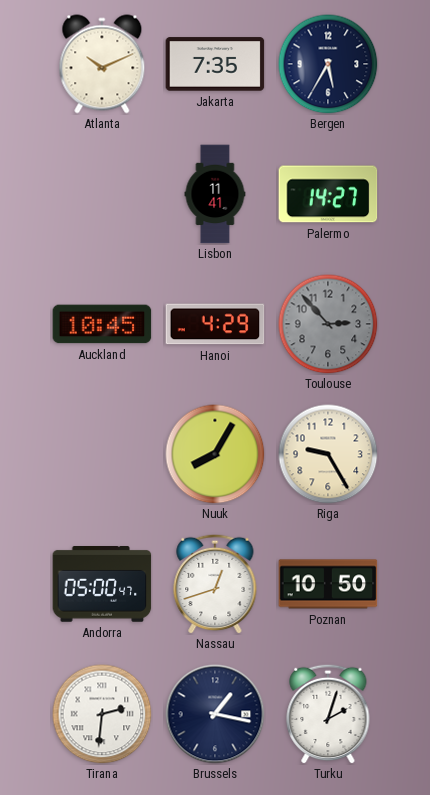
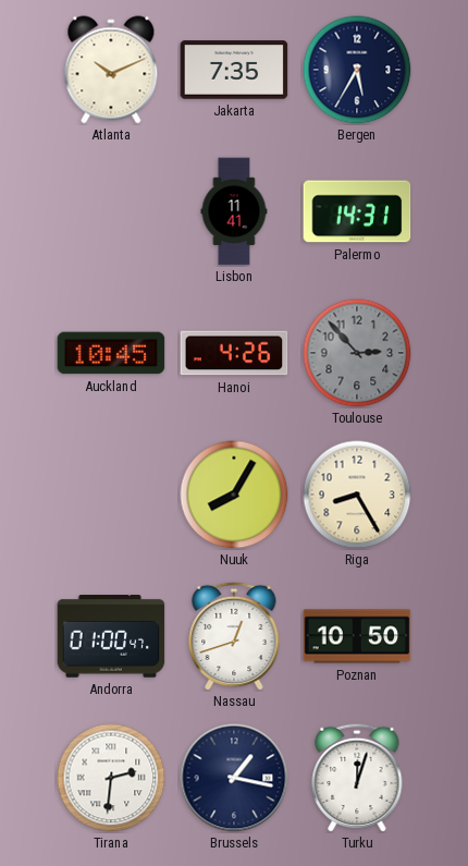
Palermo: 14:27 -> 14:31
Hanoi: 4:29 -> 4:26
Riga: 9:25 -> 8:25
Andorra: 05:00 -> 01:00
Turku: 2:03 -> 12:03
